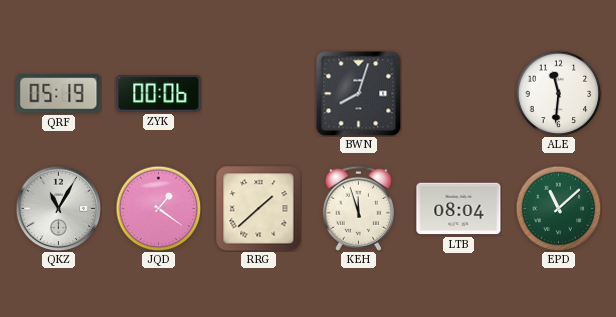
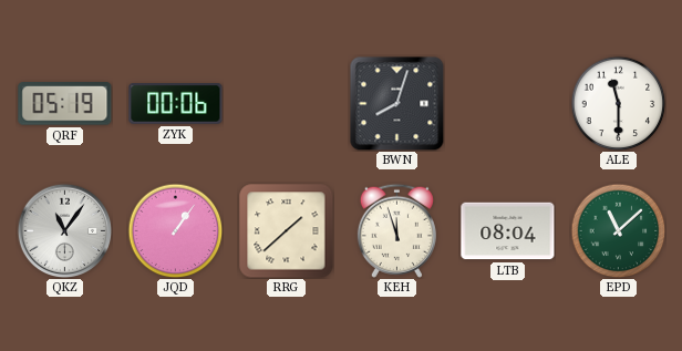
ALE: 11:31 -> 11:30
QKZ: 11:05 -> 11:06
JQD: 1:21 -> 1:06
